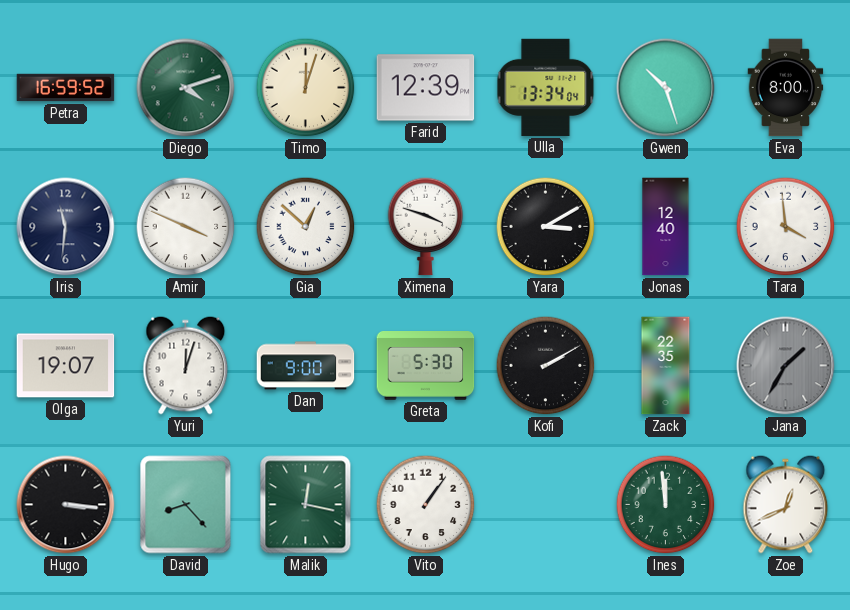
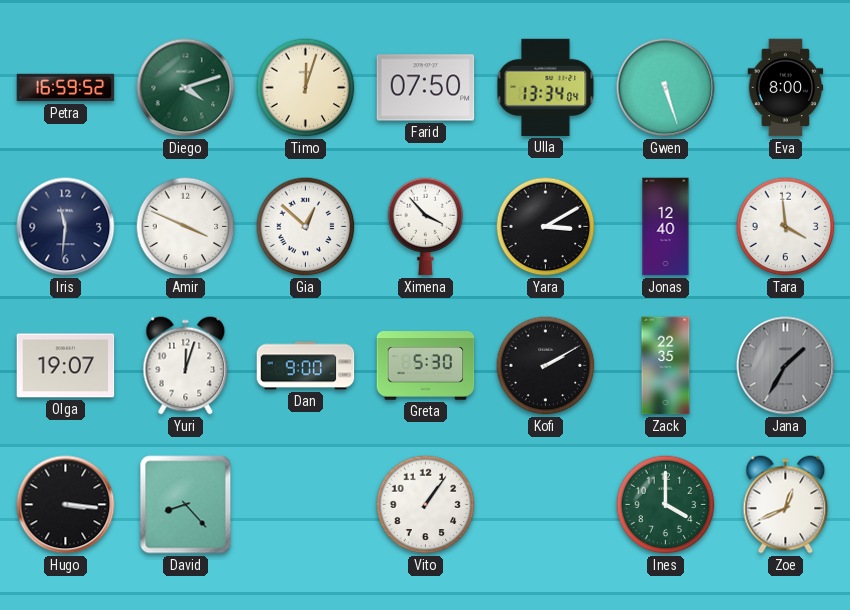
Farid: 12:39 -> 07:50
Gwen: 10:27 -> 5:27
Ximena: 3:48 -> 3:53
Malik: 12:17 -> none
Ines: 11:59 -> 4:00
